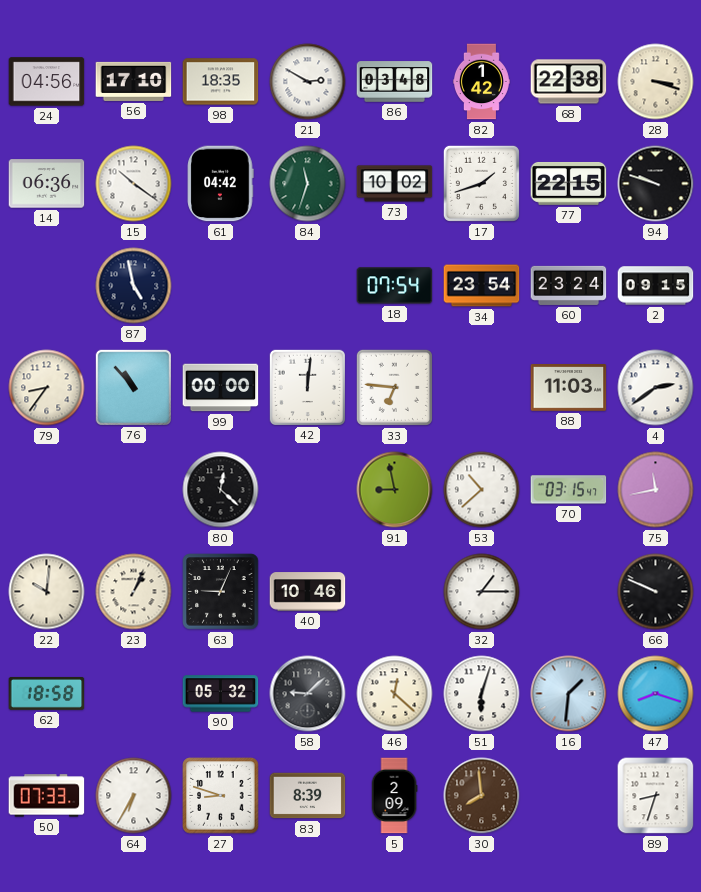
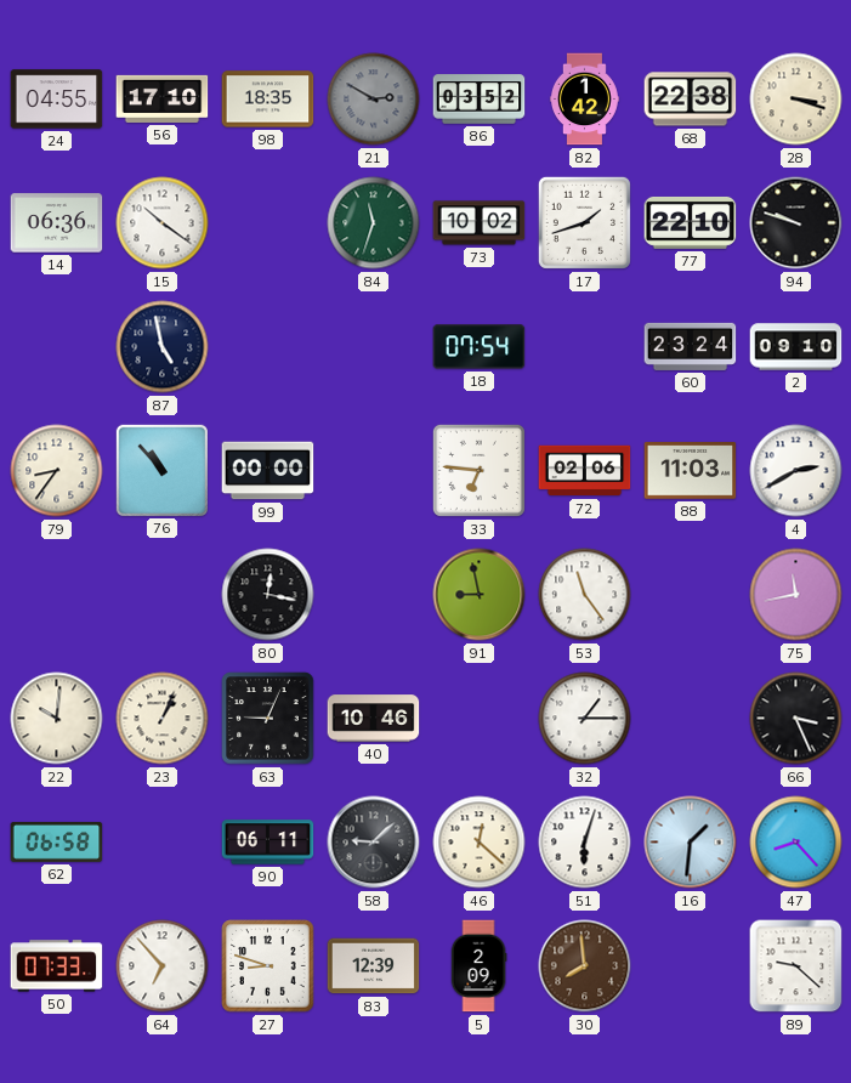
24: 04:56 -> 04:55
21 dial: white -> grey
86: 03:48 -> 03:52
61: 04:42 -> none
77: 22:15 -> 22:10
34: 23:54 -> none
2: 09:15 -> 09:10
42: 12:01 -> none
72: none -> 02:06
4: 2:39 -> 2:40
80: 12:22 -> 12:17
53: 10:38 -> 11:24
70: 03:15 -> none
66: 9:49 -> 3:26
62: 18:58 -> 06:58
90: 05:32 -> 06:11
47: 8:18 -> 8:23
64: 6:35 -> 6:53
83: 8:39 -> 12:39
89: 8:33 -> 9:22
